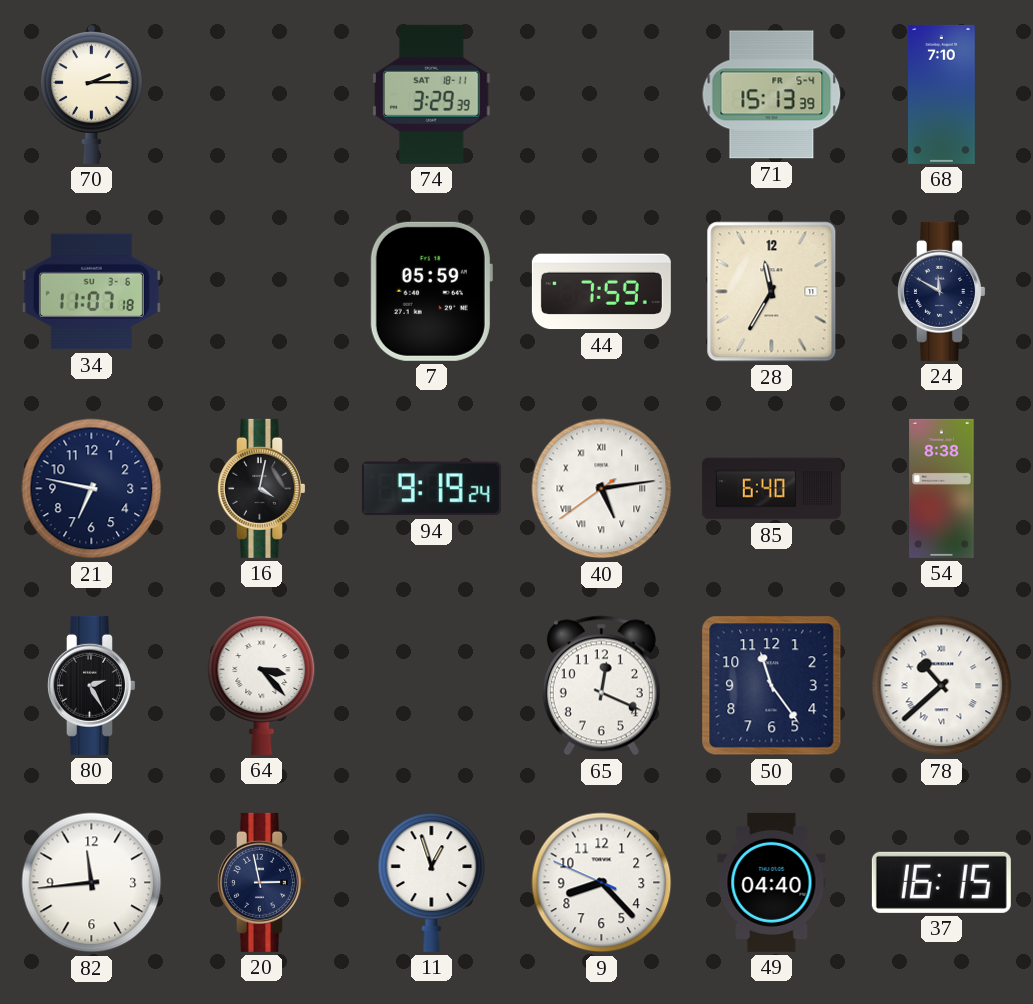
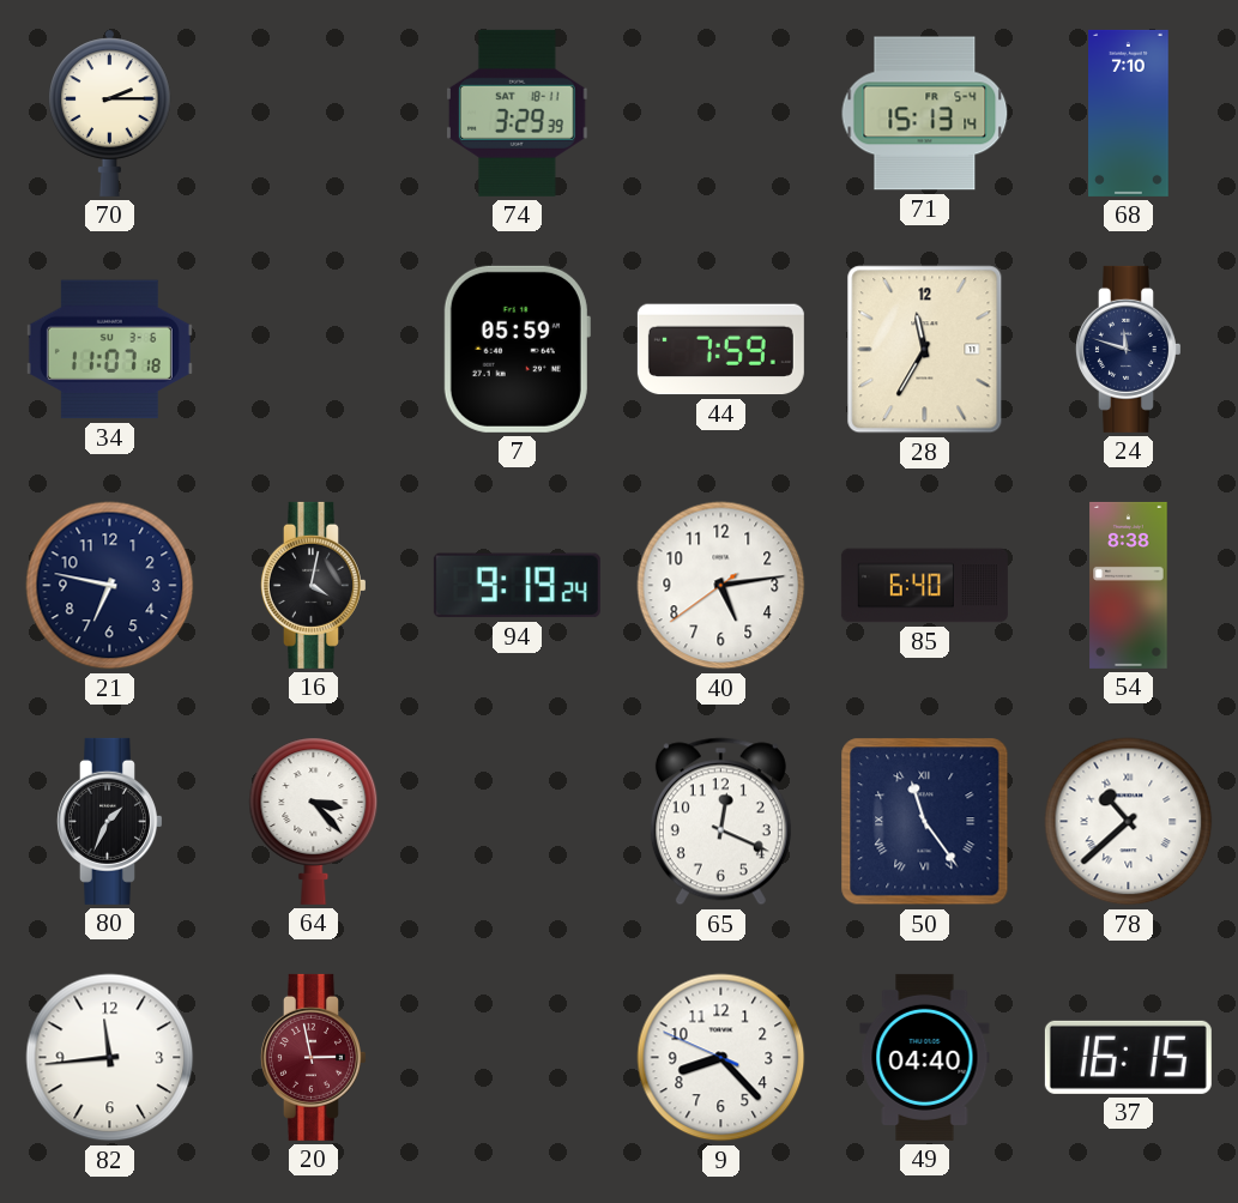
71: 15:13:39 -> 15:13:14
24: 11:50 -> 11:48
40 numerals: Roman -> Arabic
80: 2:25 -> 1:34
50 numerals: Arabic -> Roman
20 dial: navy -> burgundy
11: 12:57 -> none
